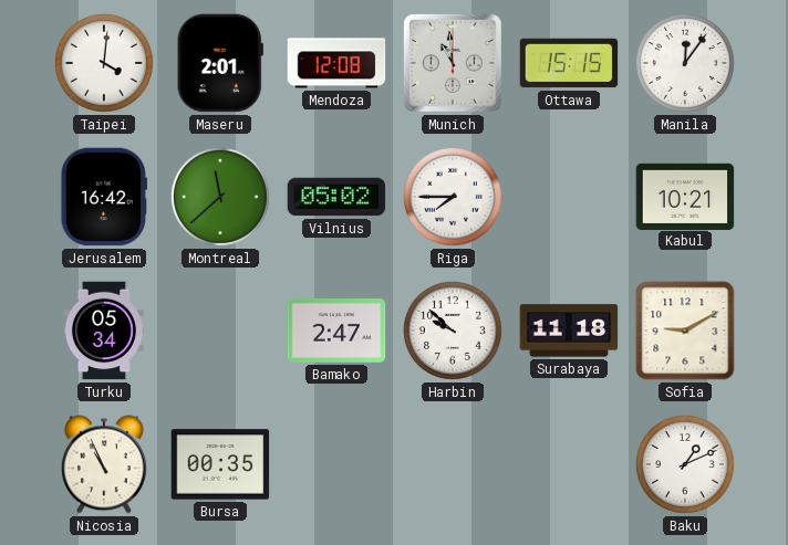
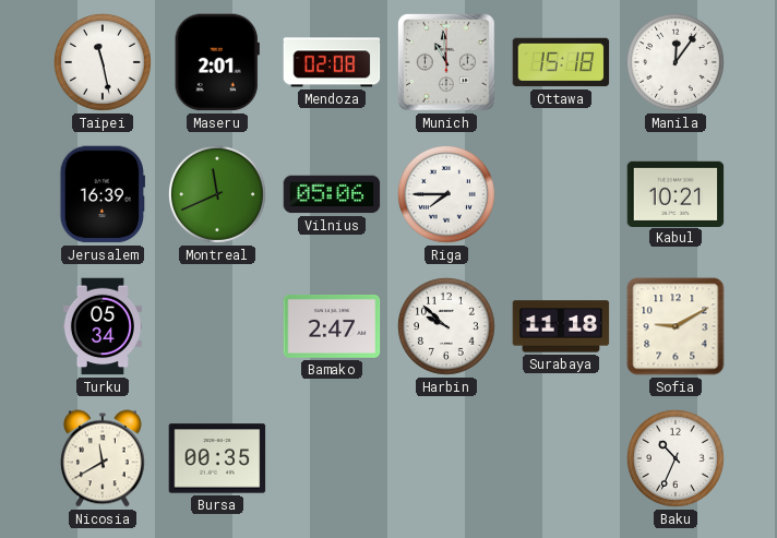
Taipei: 4:01 -> 11:28
Mendoza: 12:08 -> 02:08
Ottawa: 15:15 -> 15:18
Jerusalem: 16:42 -> 16:39
Montreal: 11:38 -> 11:41
Vilnius: 05:02 -> 05:06
Nicosia: 10:56 -> 11:40
Baku: 1:11 -> 10:34
